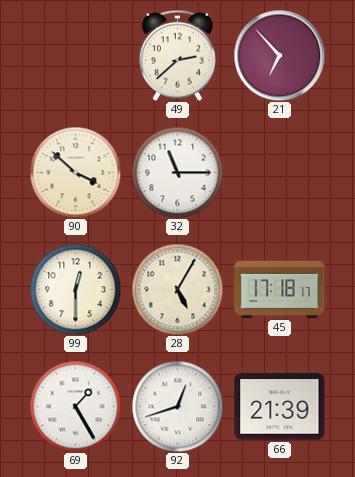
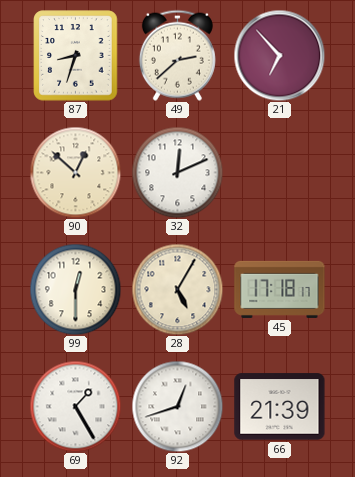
87: none -> 8:33
90: 3:52 -> 12:52
32: 11:15 -> 12:11
